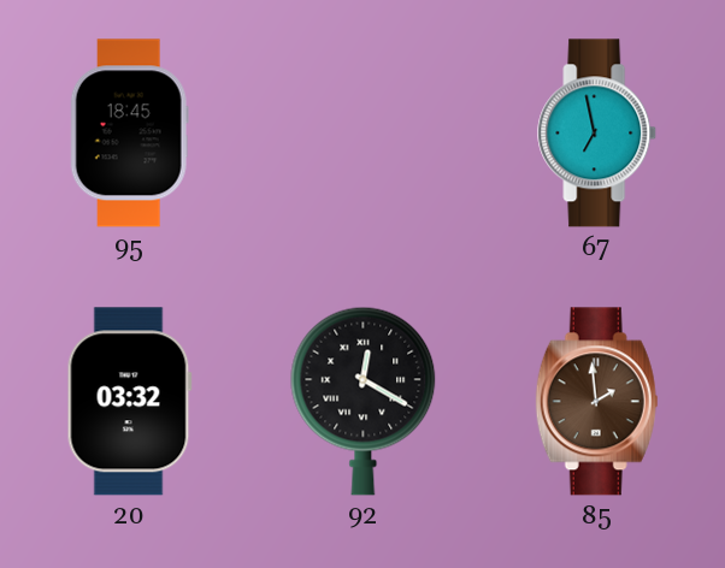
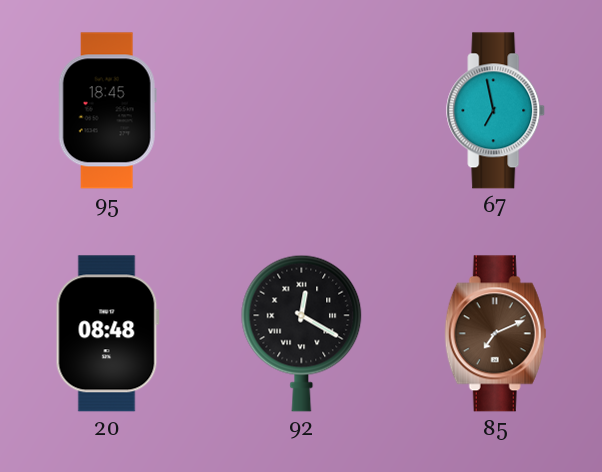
20: 03:32 -> 08:48
85: 1:59 -> 7:11
